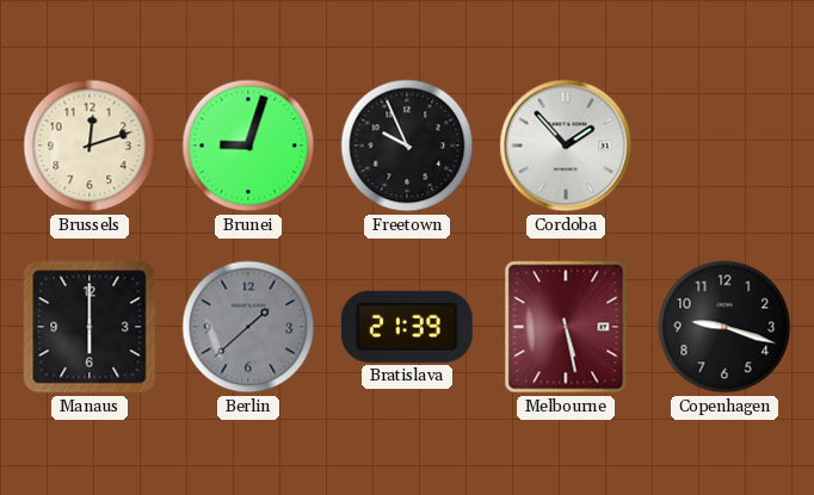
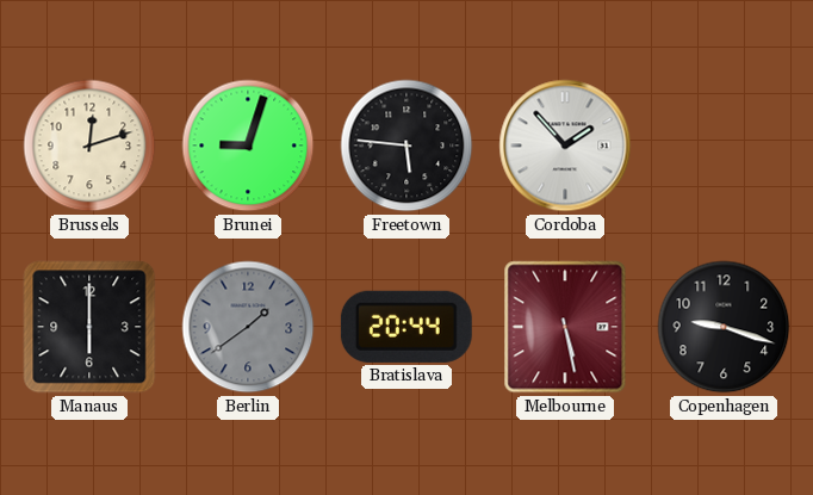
Freetown: 9:56 -> 5:46
Berlin: 1:38 -> 1:39
Bratislava: 21:39 -> 20:44
